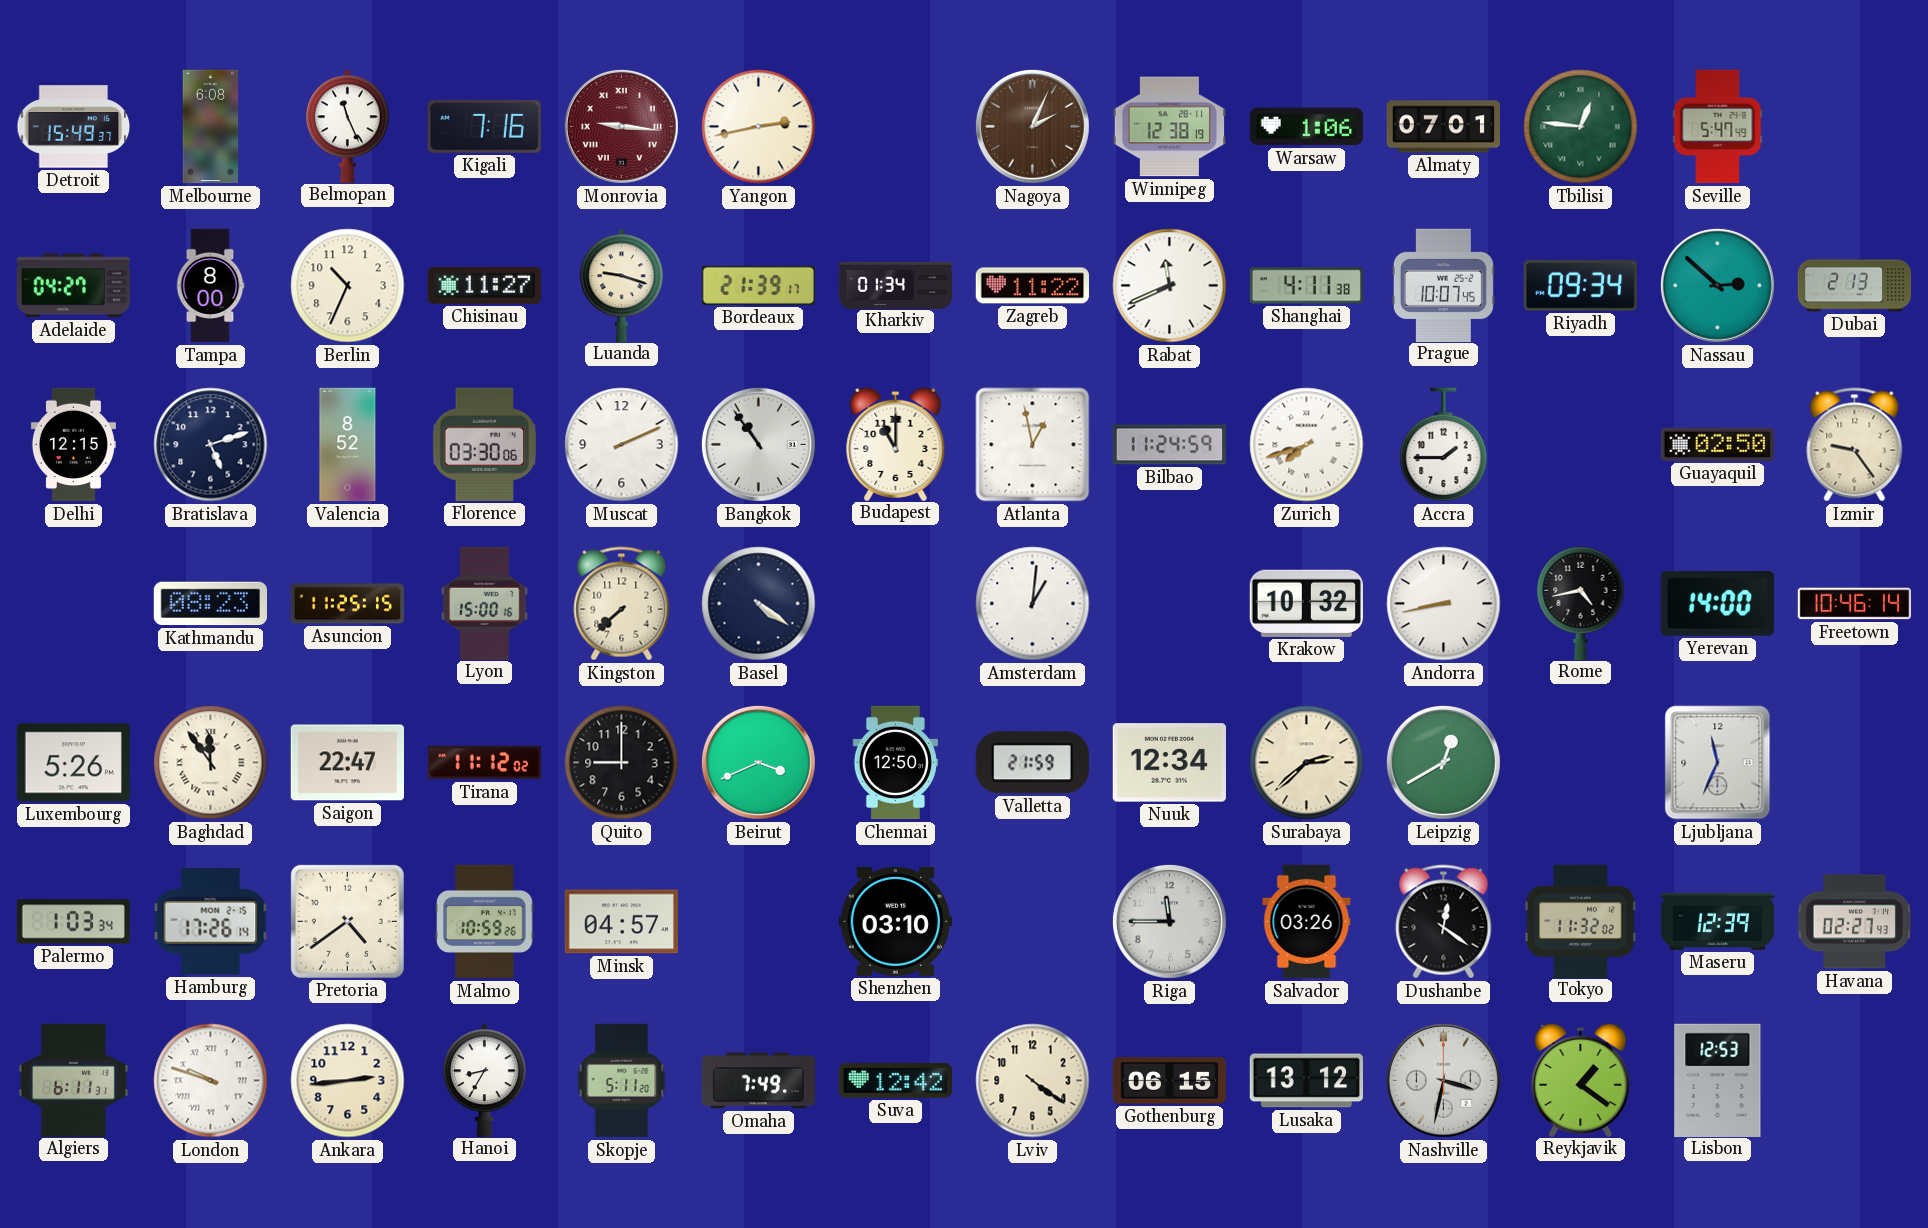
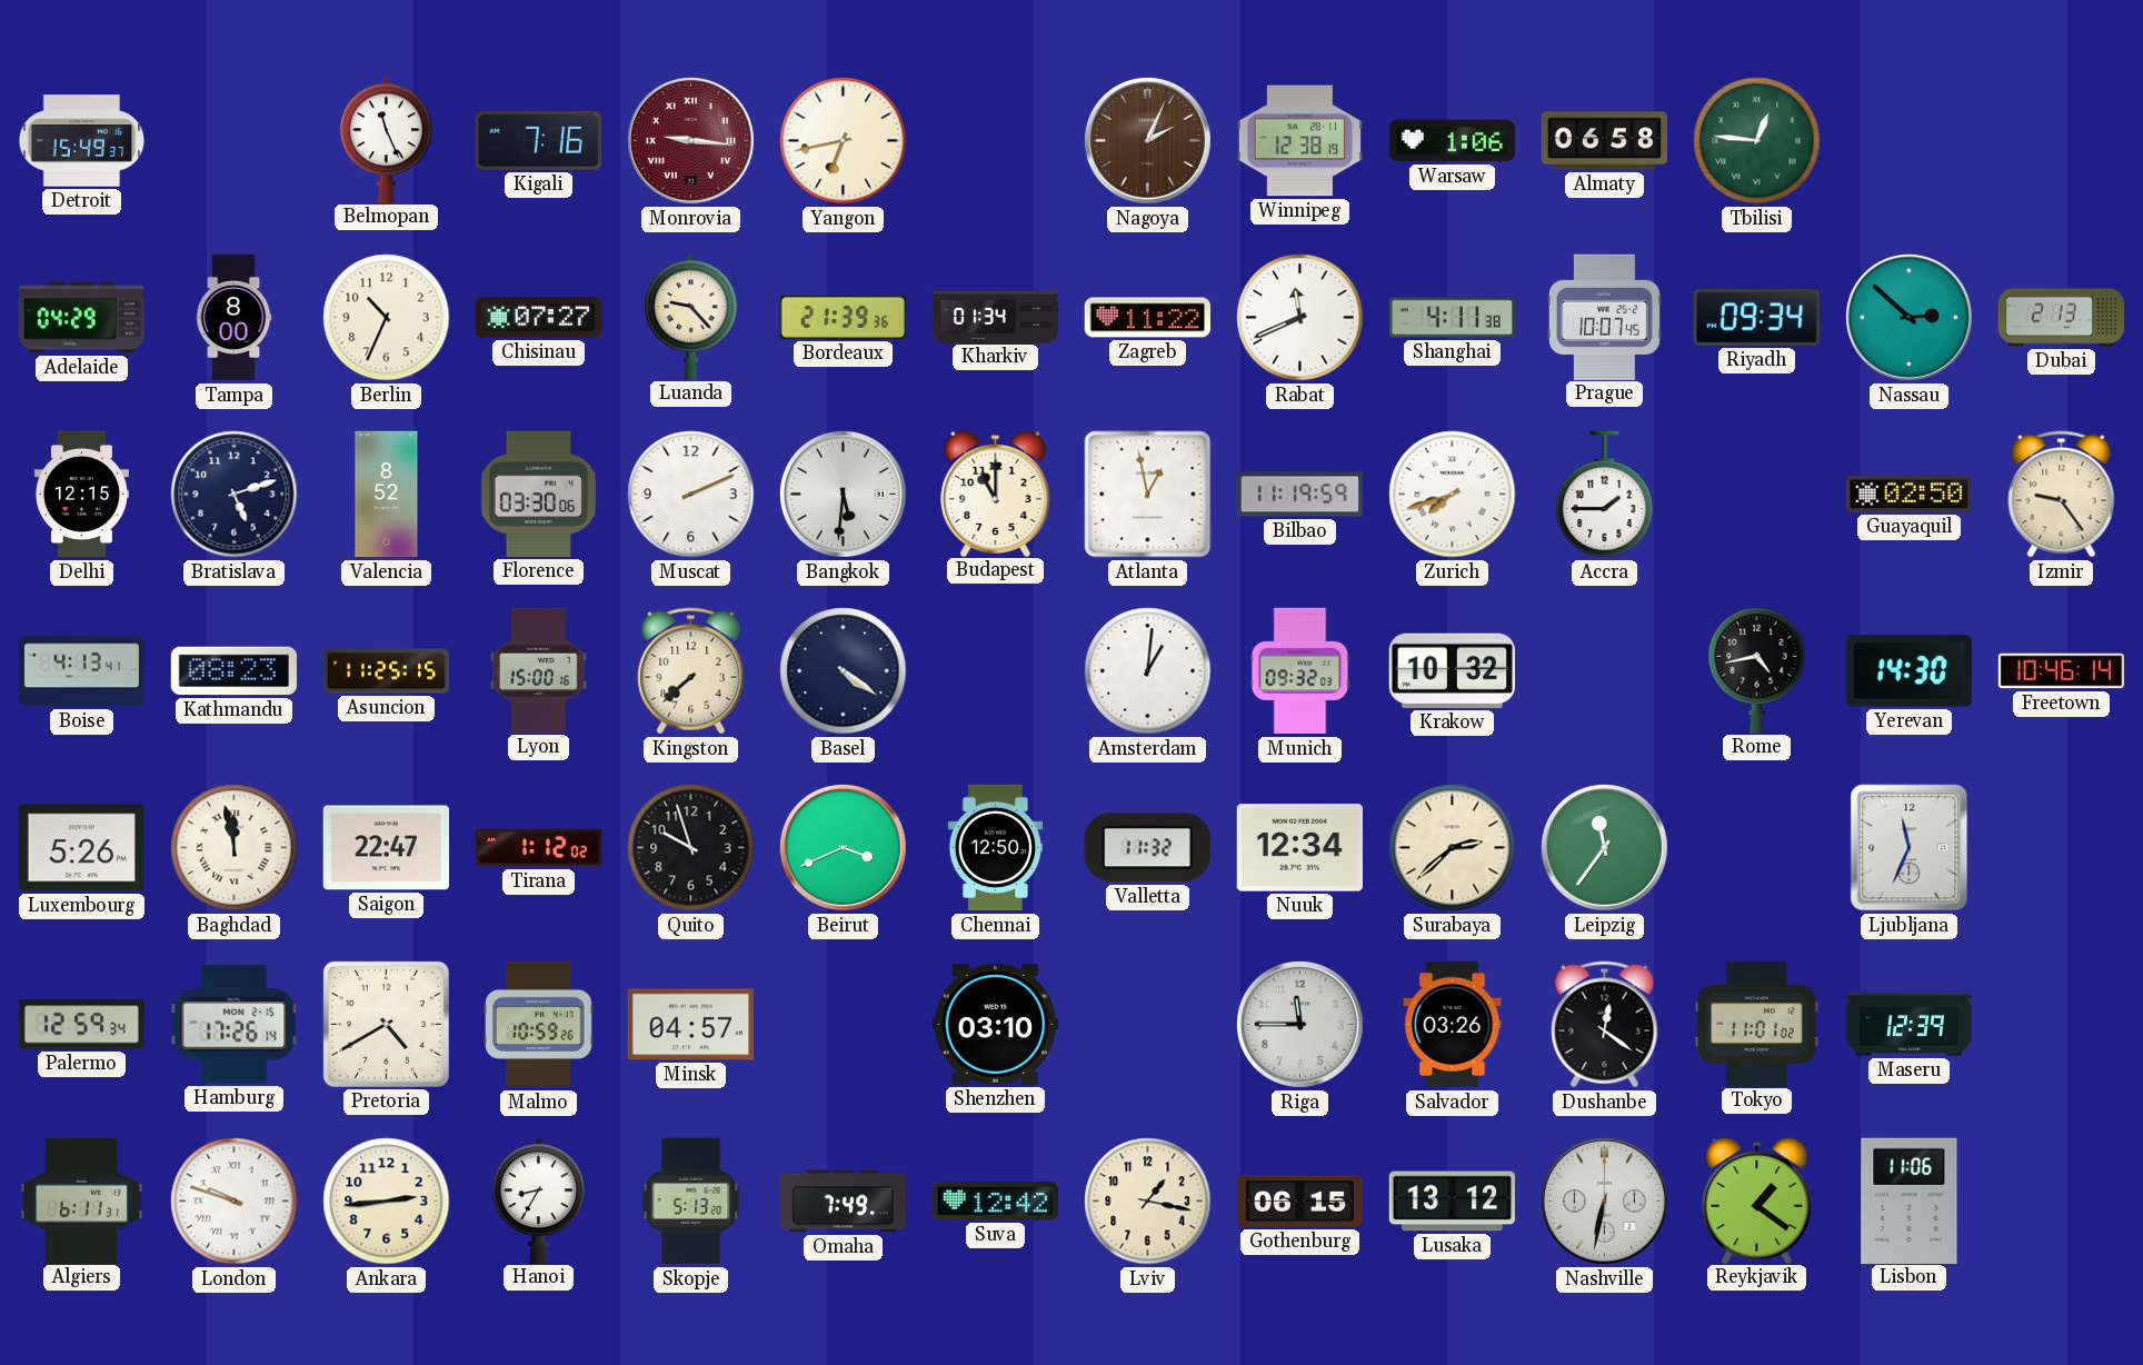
Melbourne: 6:08 -> none
Yangon: 2:43 -> 6:43
Almaty: 07:01 -> 06:58
Seville: 5:47 -> none
Adelaide: 04:27 -> 04:29
Chisinau: 11:27 -> 07:27
Luanda: 9:18 -> 9:23
Bordeaux: 21:39:17 -> 21:39:36
Bangkok: 10:54 -> 5:31
Bilbao: 11:24 -> 11:19
Boise: none -> 4:13
Munich: none -> 09:32
Andorra: 8:43 -> none
Yerevan: 14:00 -> 14:30
Baghdad: 11:54 -> 11:58
Tirana: 11:12 -> 1:12
Quito: 9:00 -> 9:57
Valletta: 21:59 -> 11:32
Leipzig: 12:40 -> 11:36
Palermo: 1:03 -> 12:59
Pretoria: 4:39 -> 4:40
Tokyo: 11:32 -> 11:01
Havana: 02:27 -> none
Skopje: 5:11 -> 5:13
Lviv: 4:21 -> 1:17
Nashville: 3:32 -> 6:32
Lisbon: 12:53 -> 11:06
